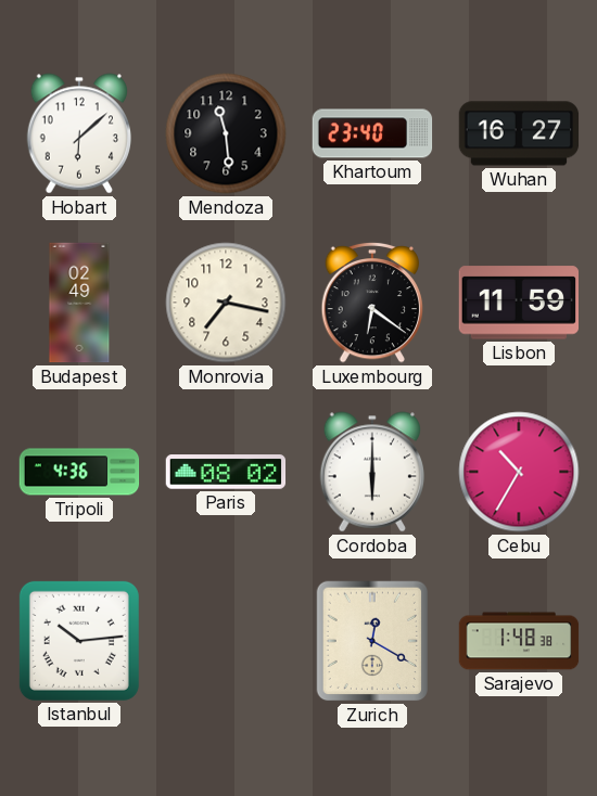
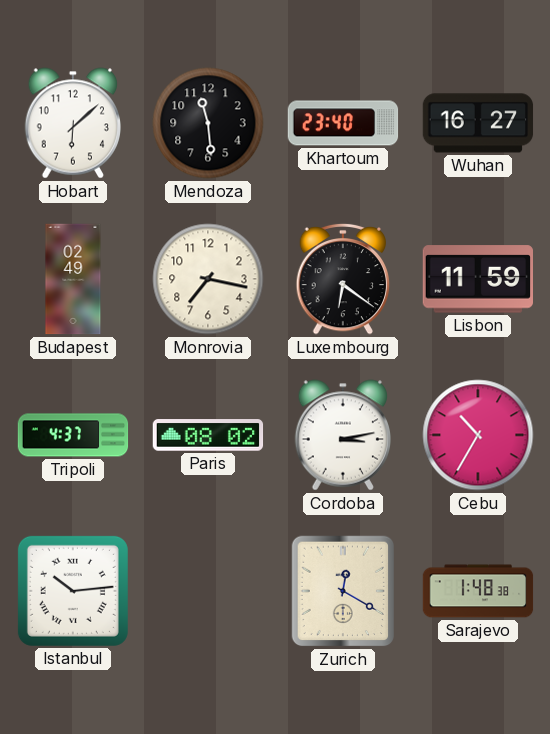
Tripoli: 4:36 -> 4:37
Cordoba: 6:00 -> 3:13
